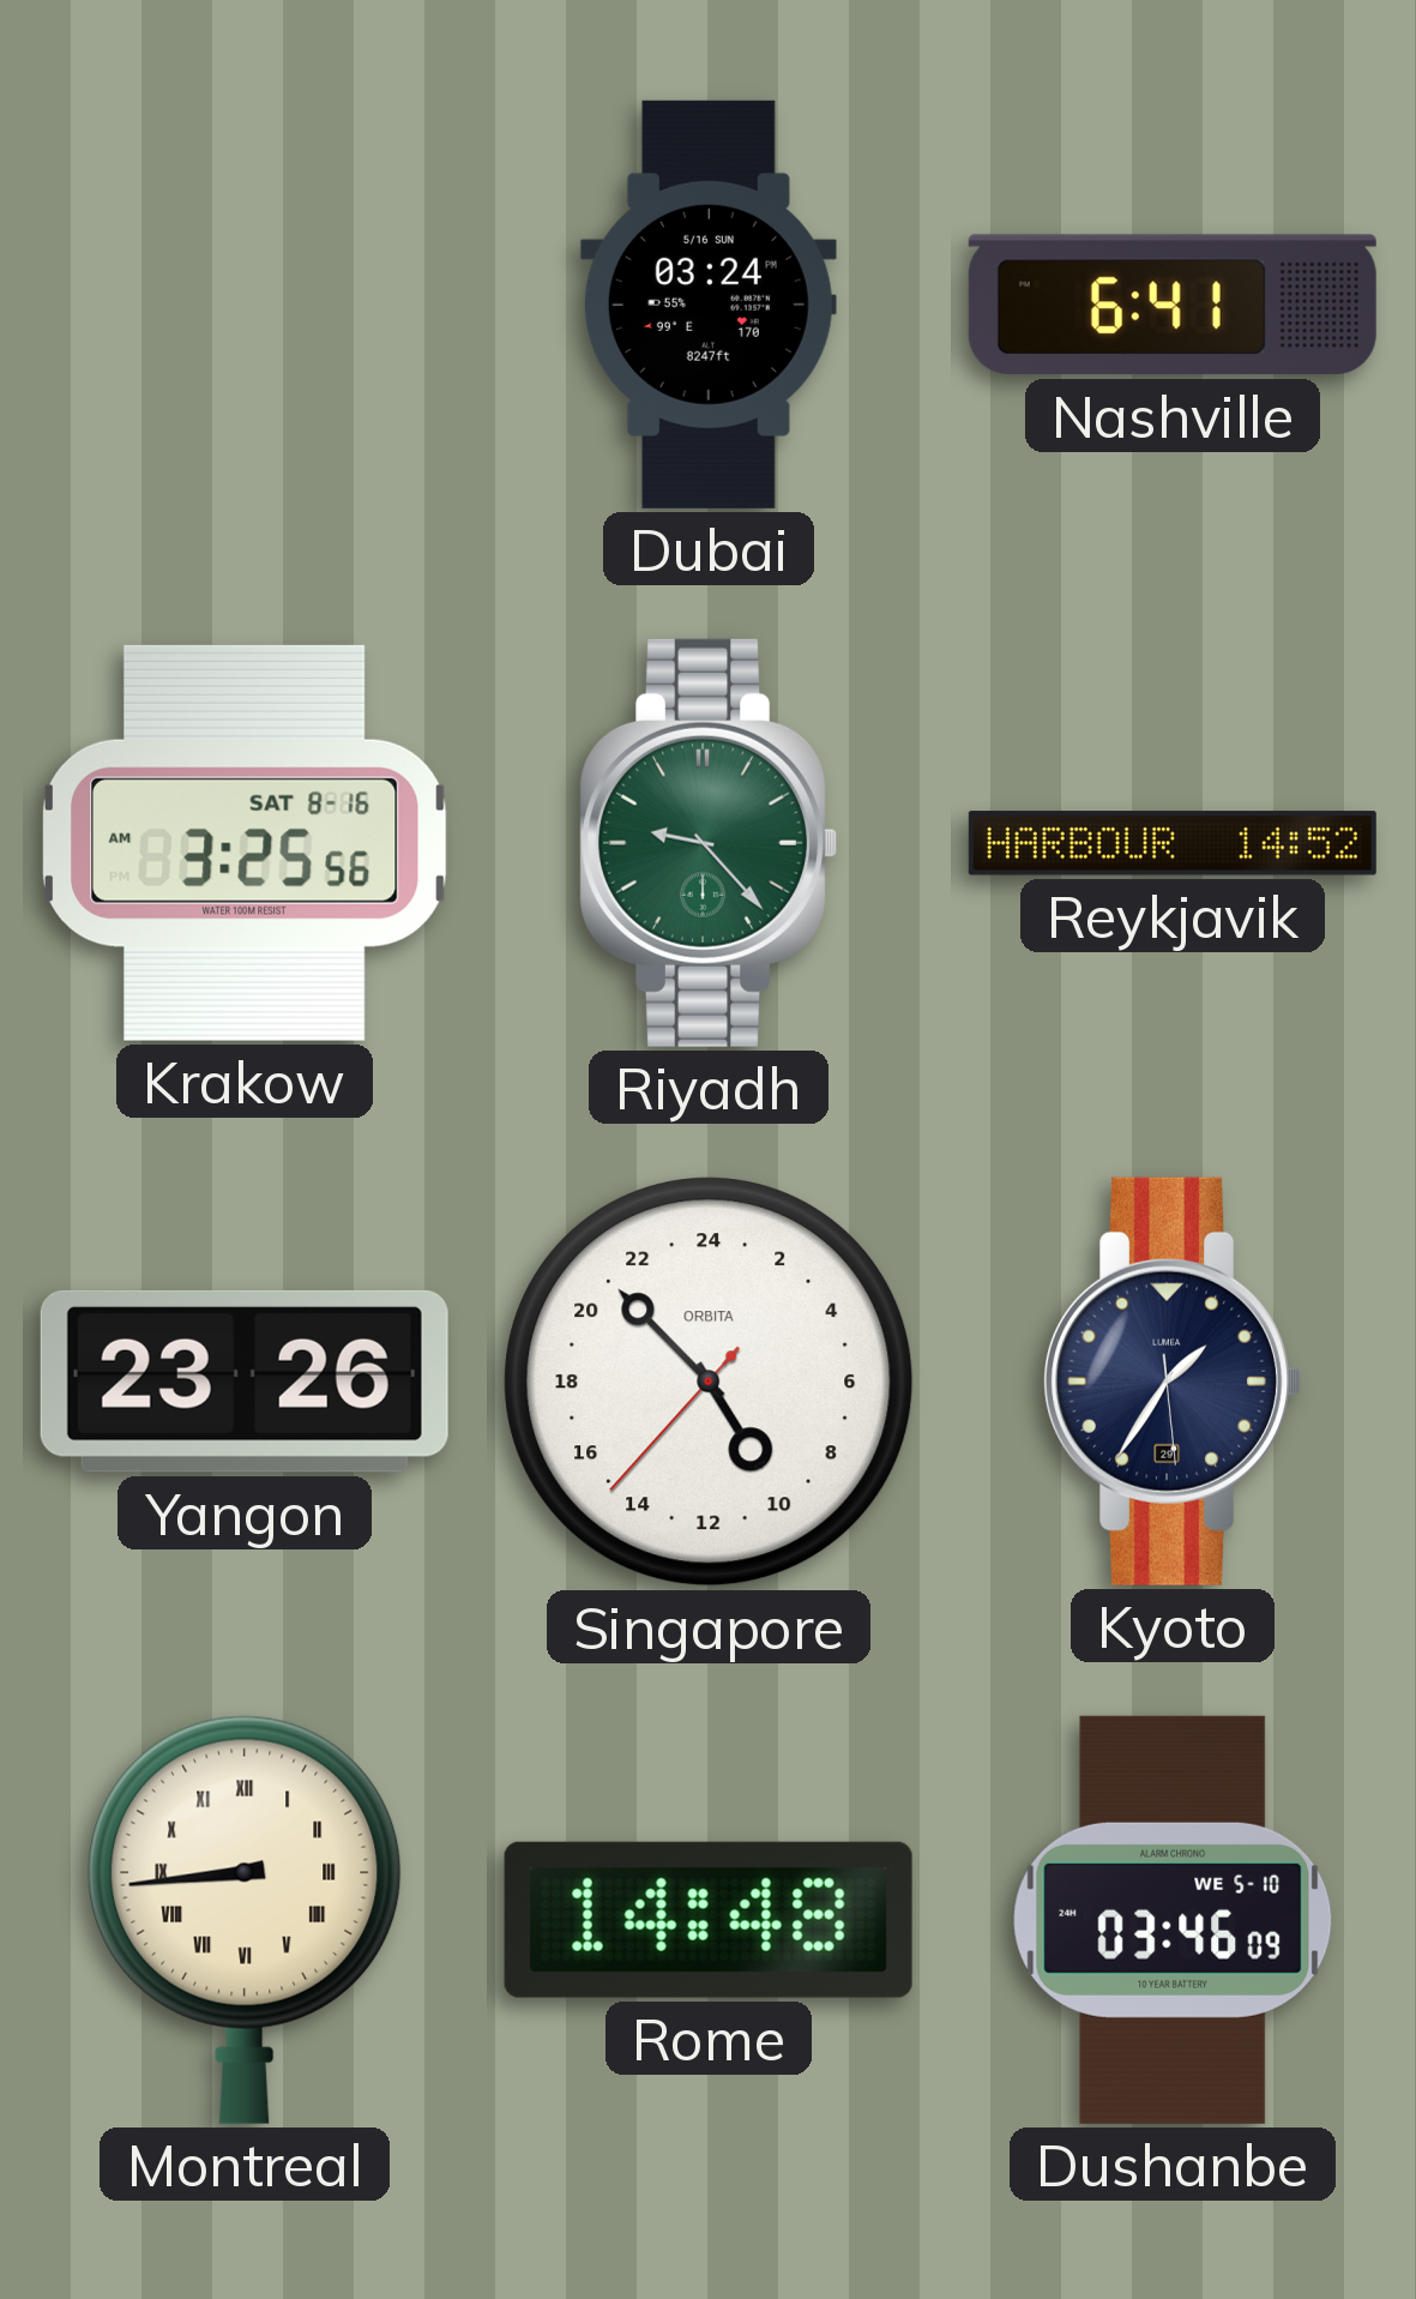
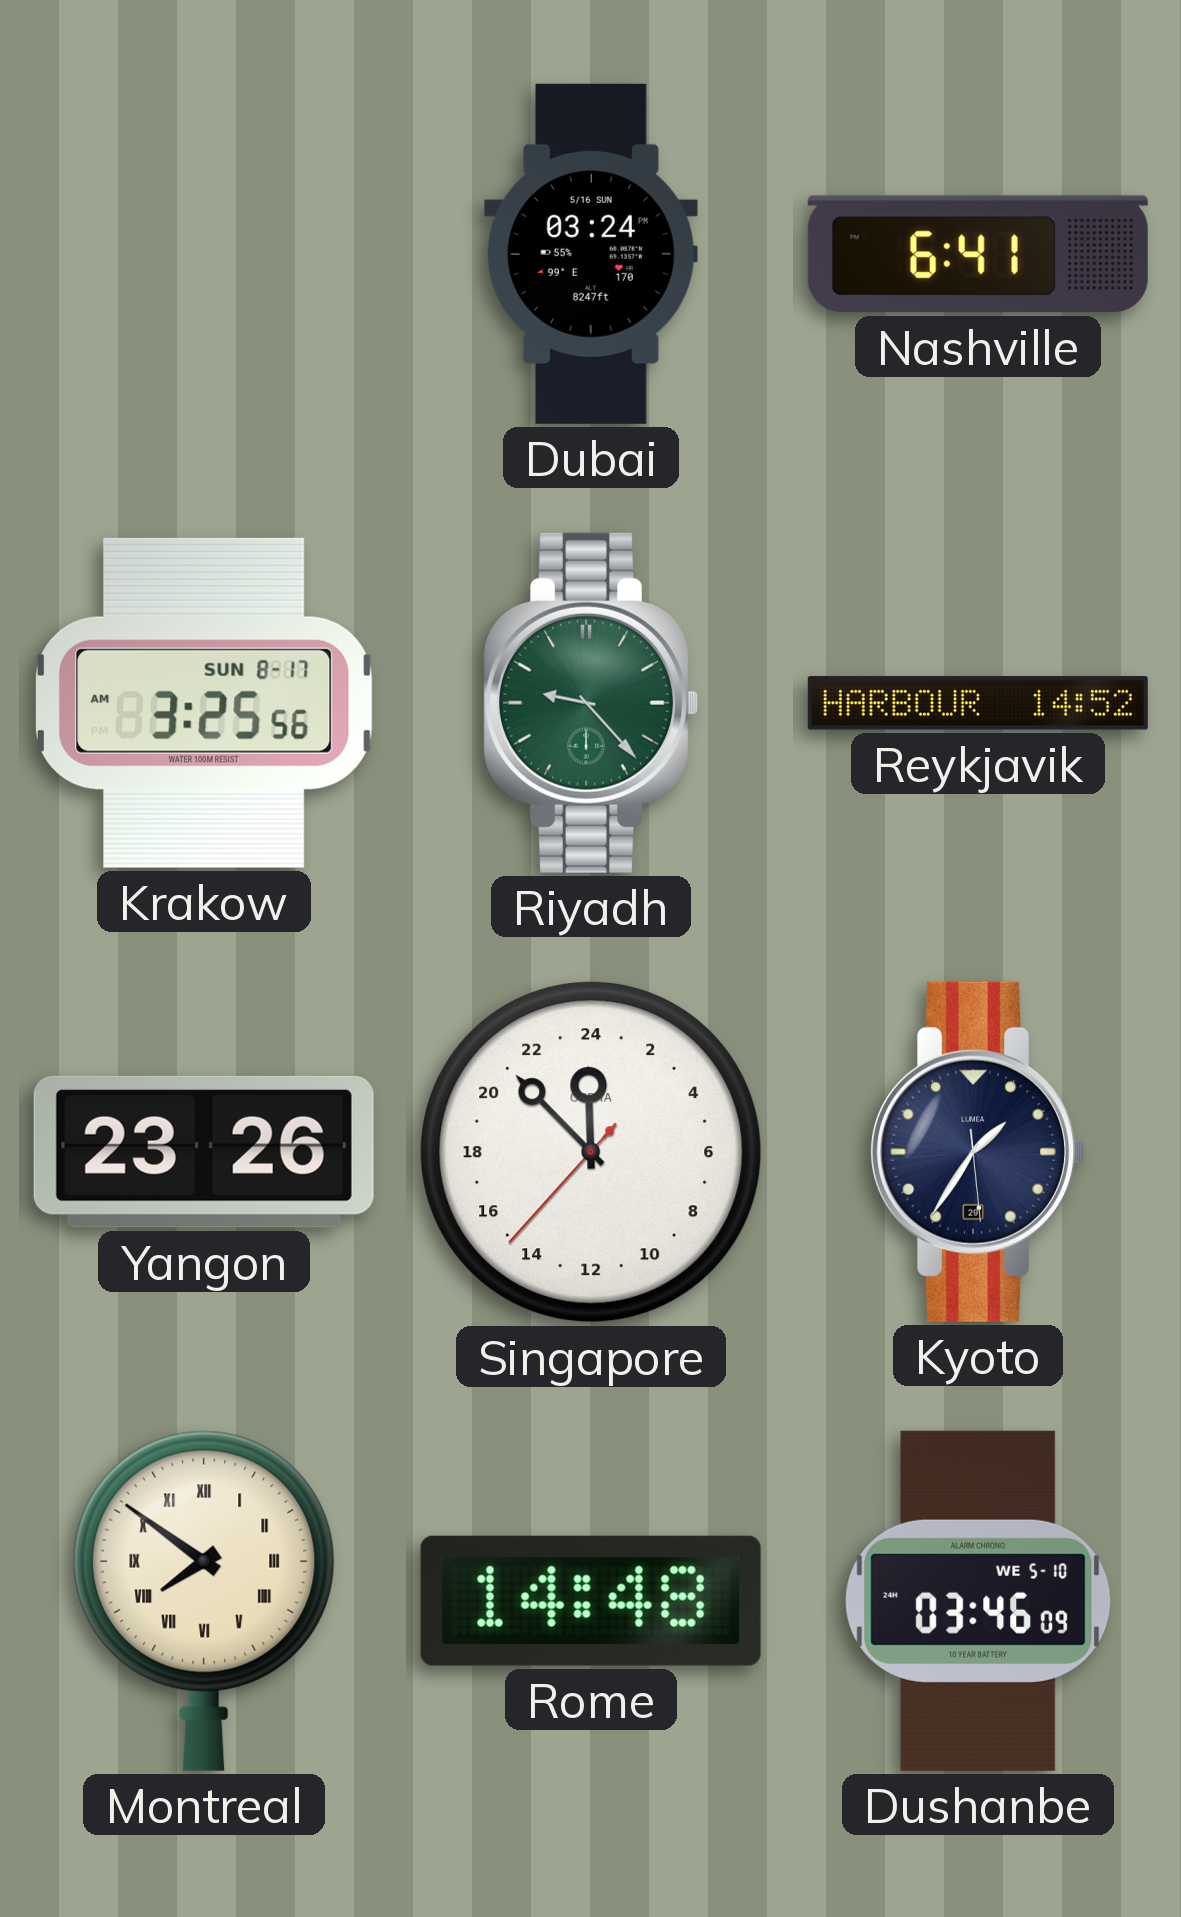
Krakow date: SAT 8-16 -> SUN 8-17
Singapore: 9:52 -> 23:52
Montreal: 8:44 -> 7:51
